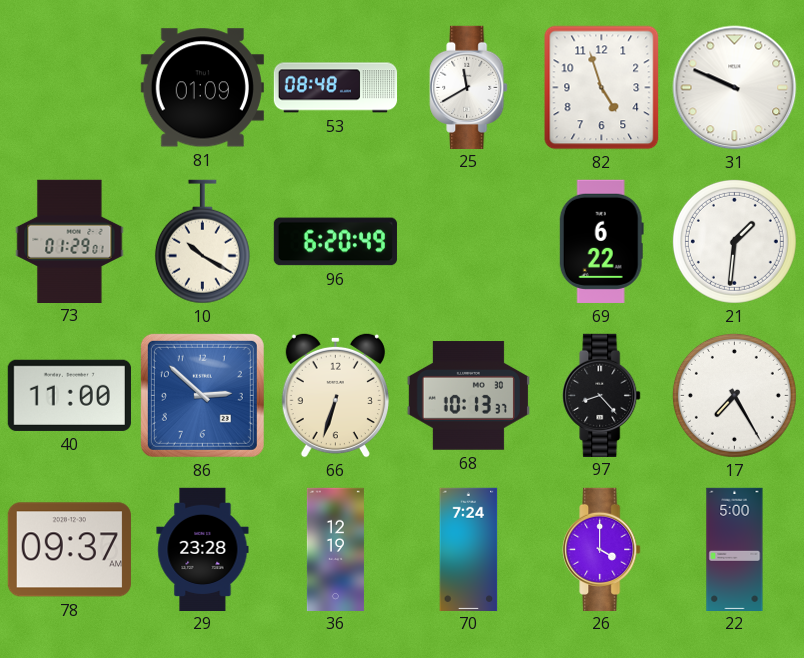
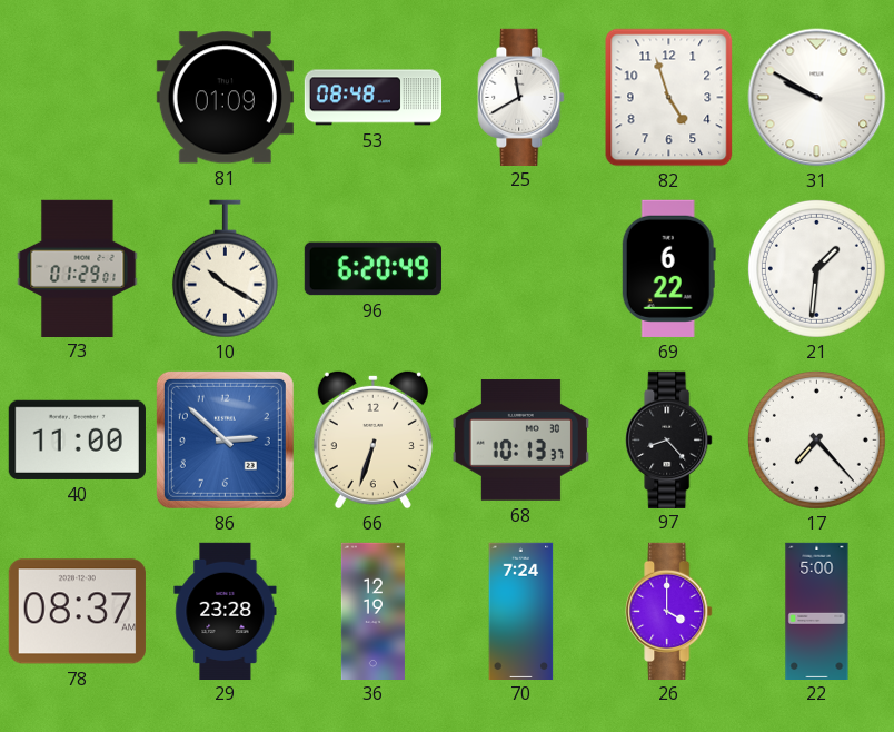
31: 9:49 -> 9:50
17: 7:25 -> 7:23
78: 09:37 -> 08:37
